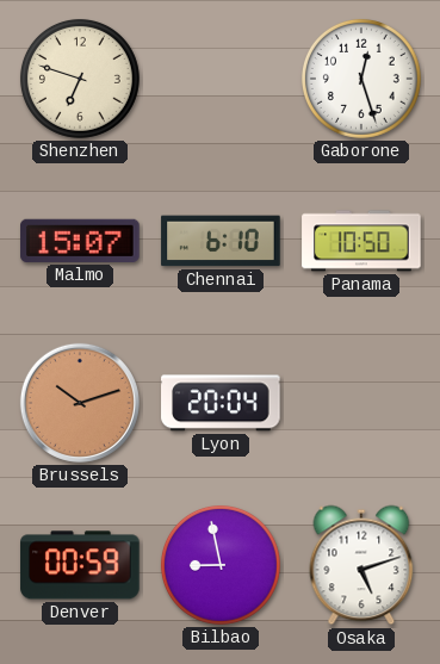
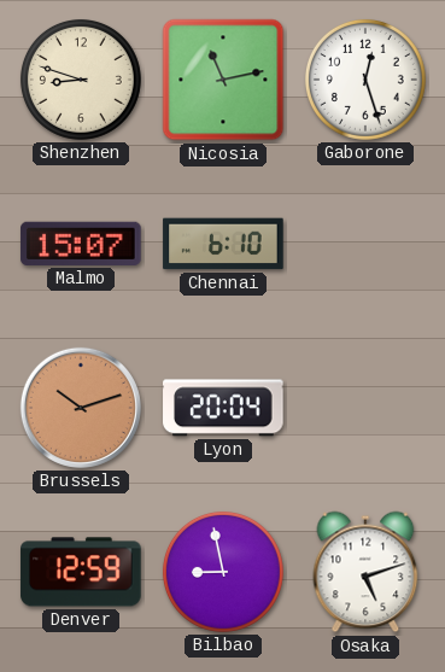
Shenzhen: 6:48 -> 8:48
Nicosia: none -> 11:13
Panama: 10:50 -> none
Denver: 00:59 -> 12:59
